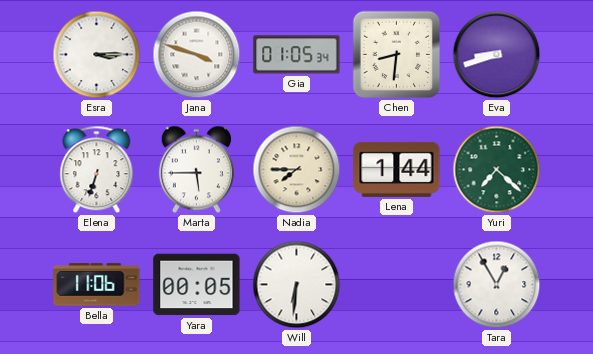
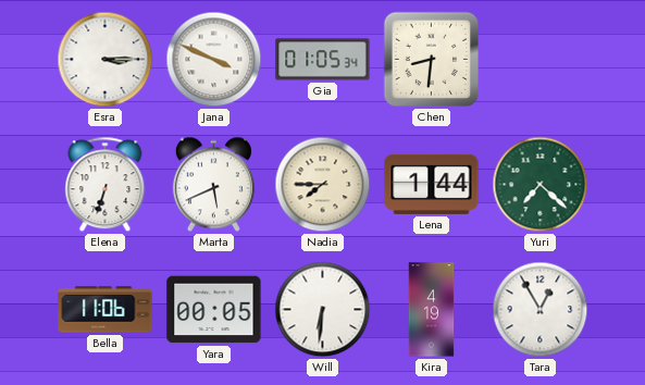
Jana: 3:48 -> 3:49
Eva: 8:42 -> none
Marta: 5:45 -> 5:41
Kira: none -> 4:19
